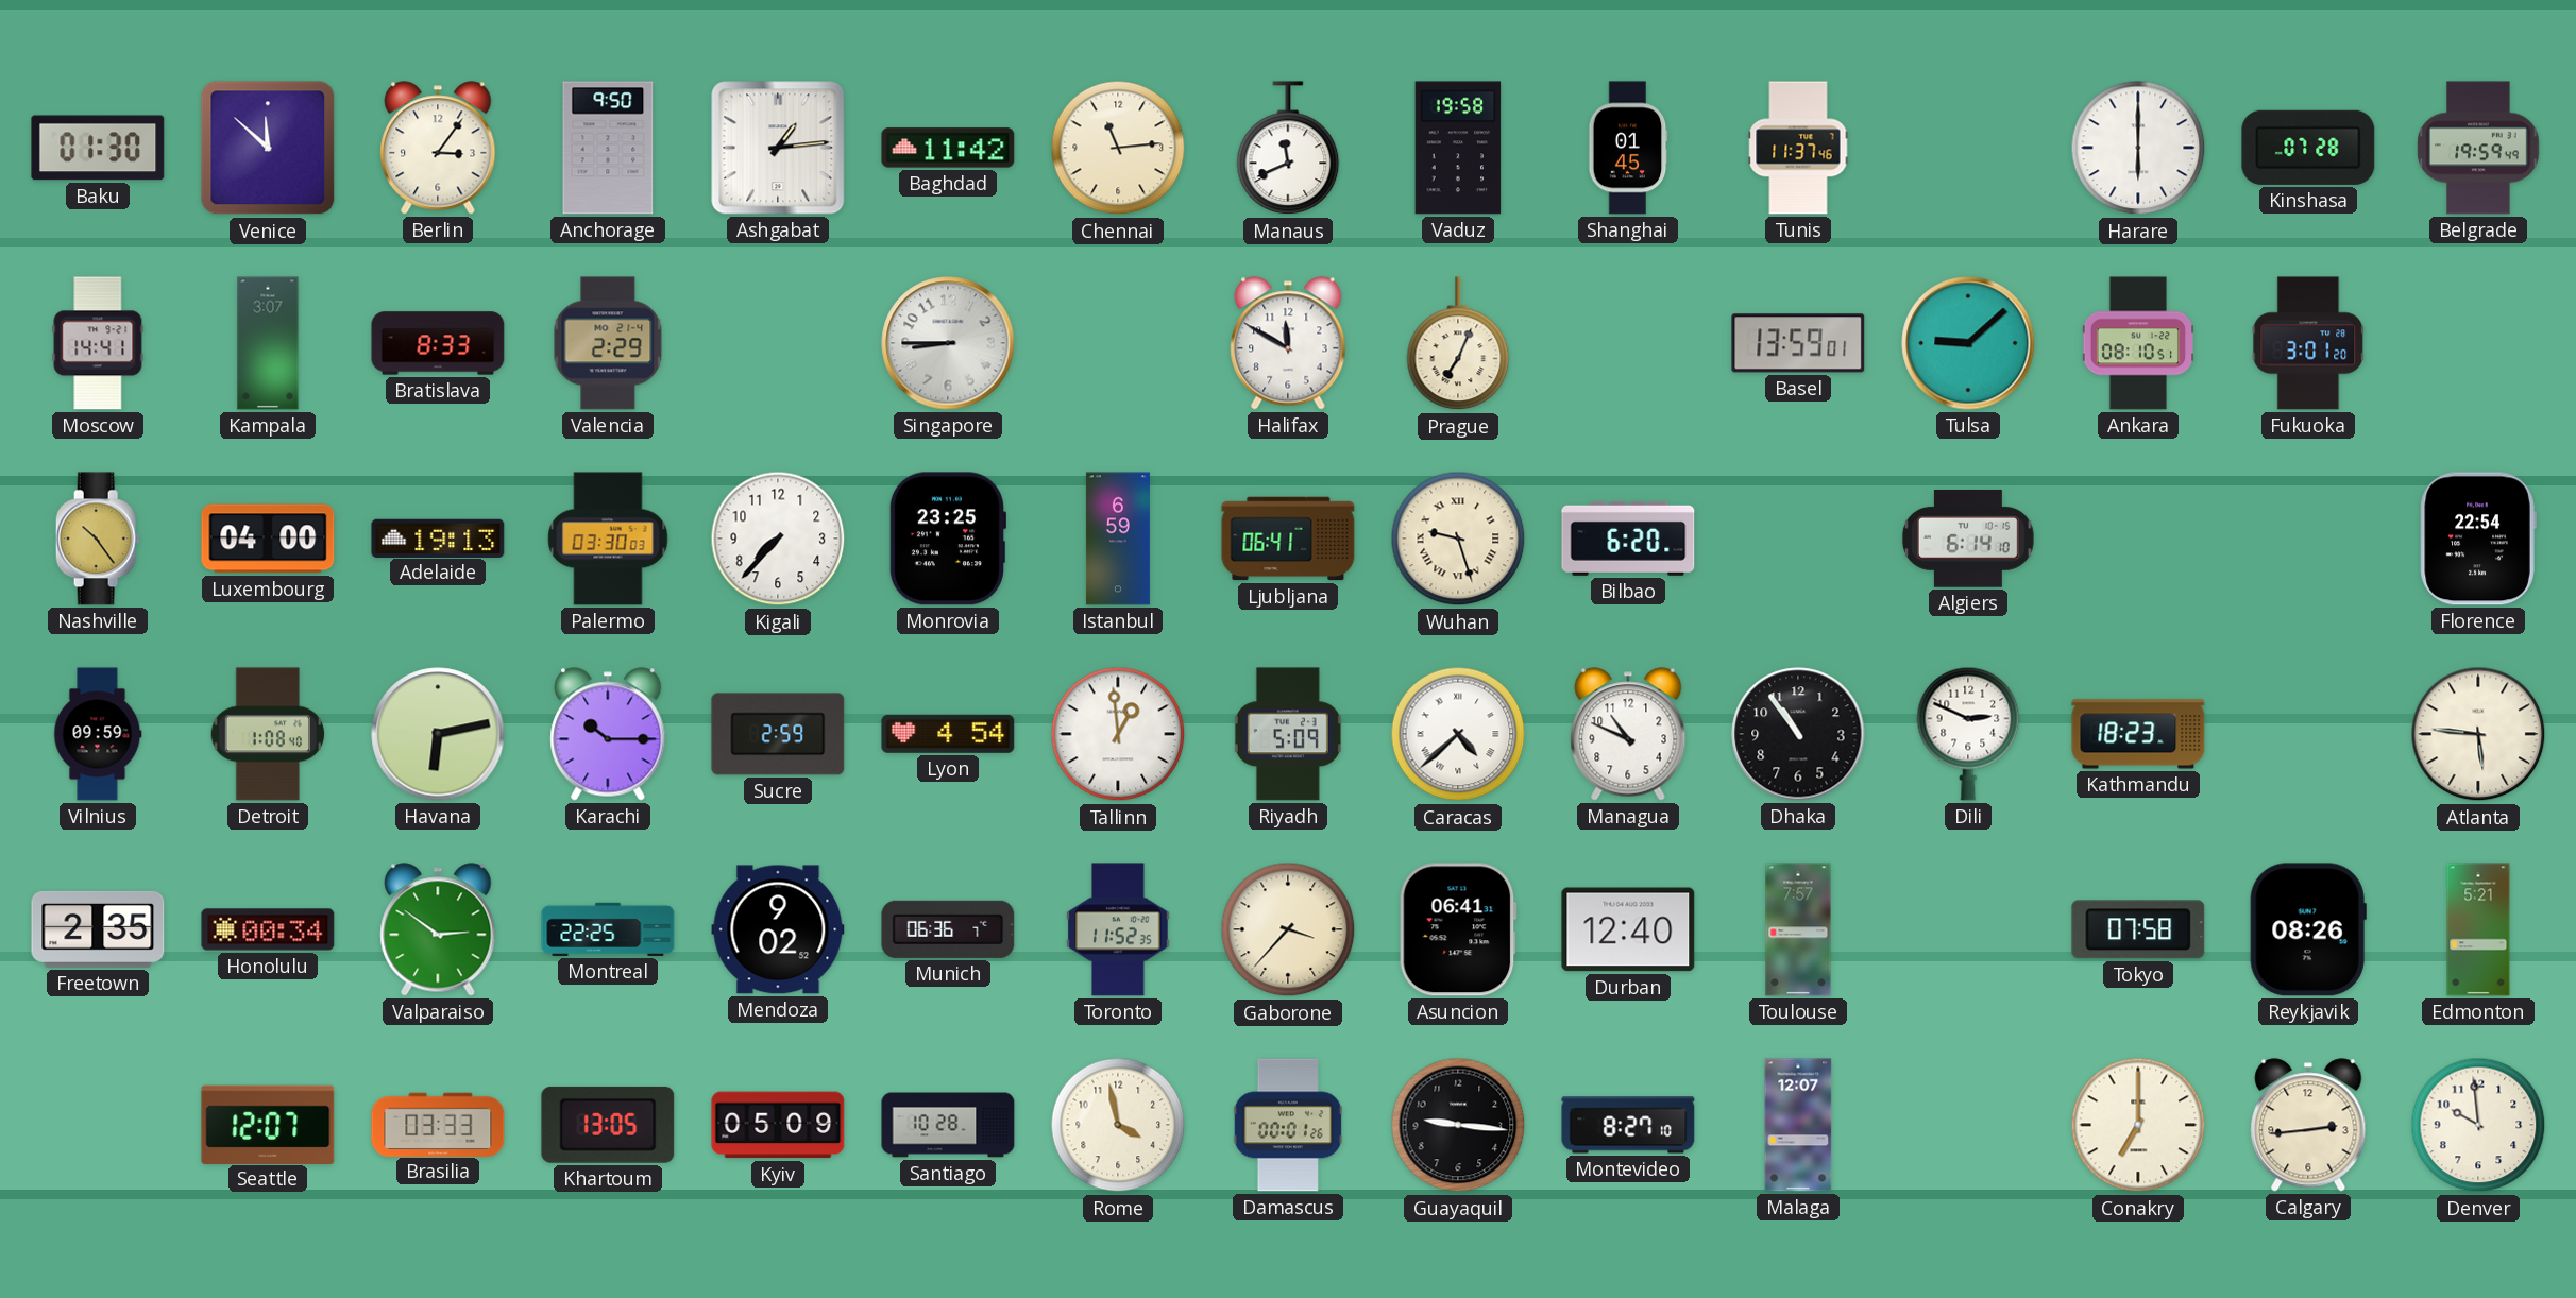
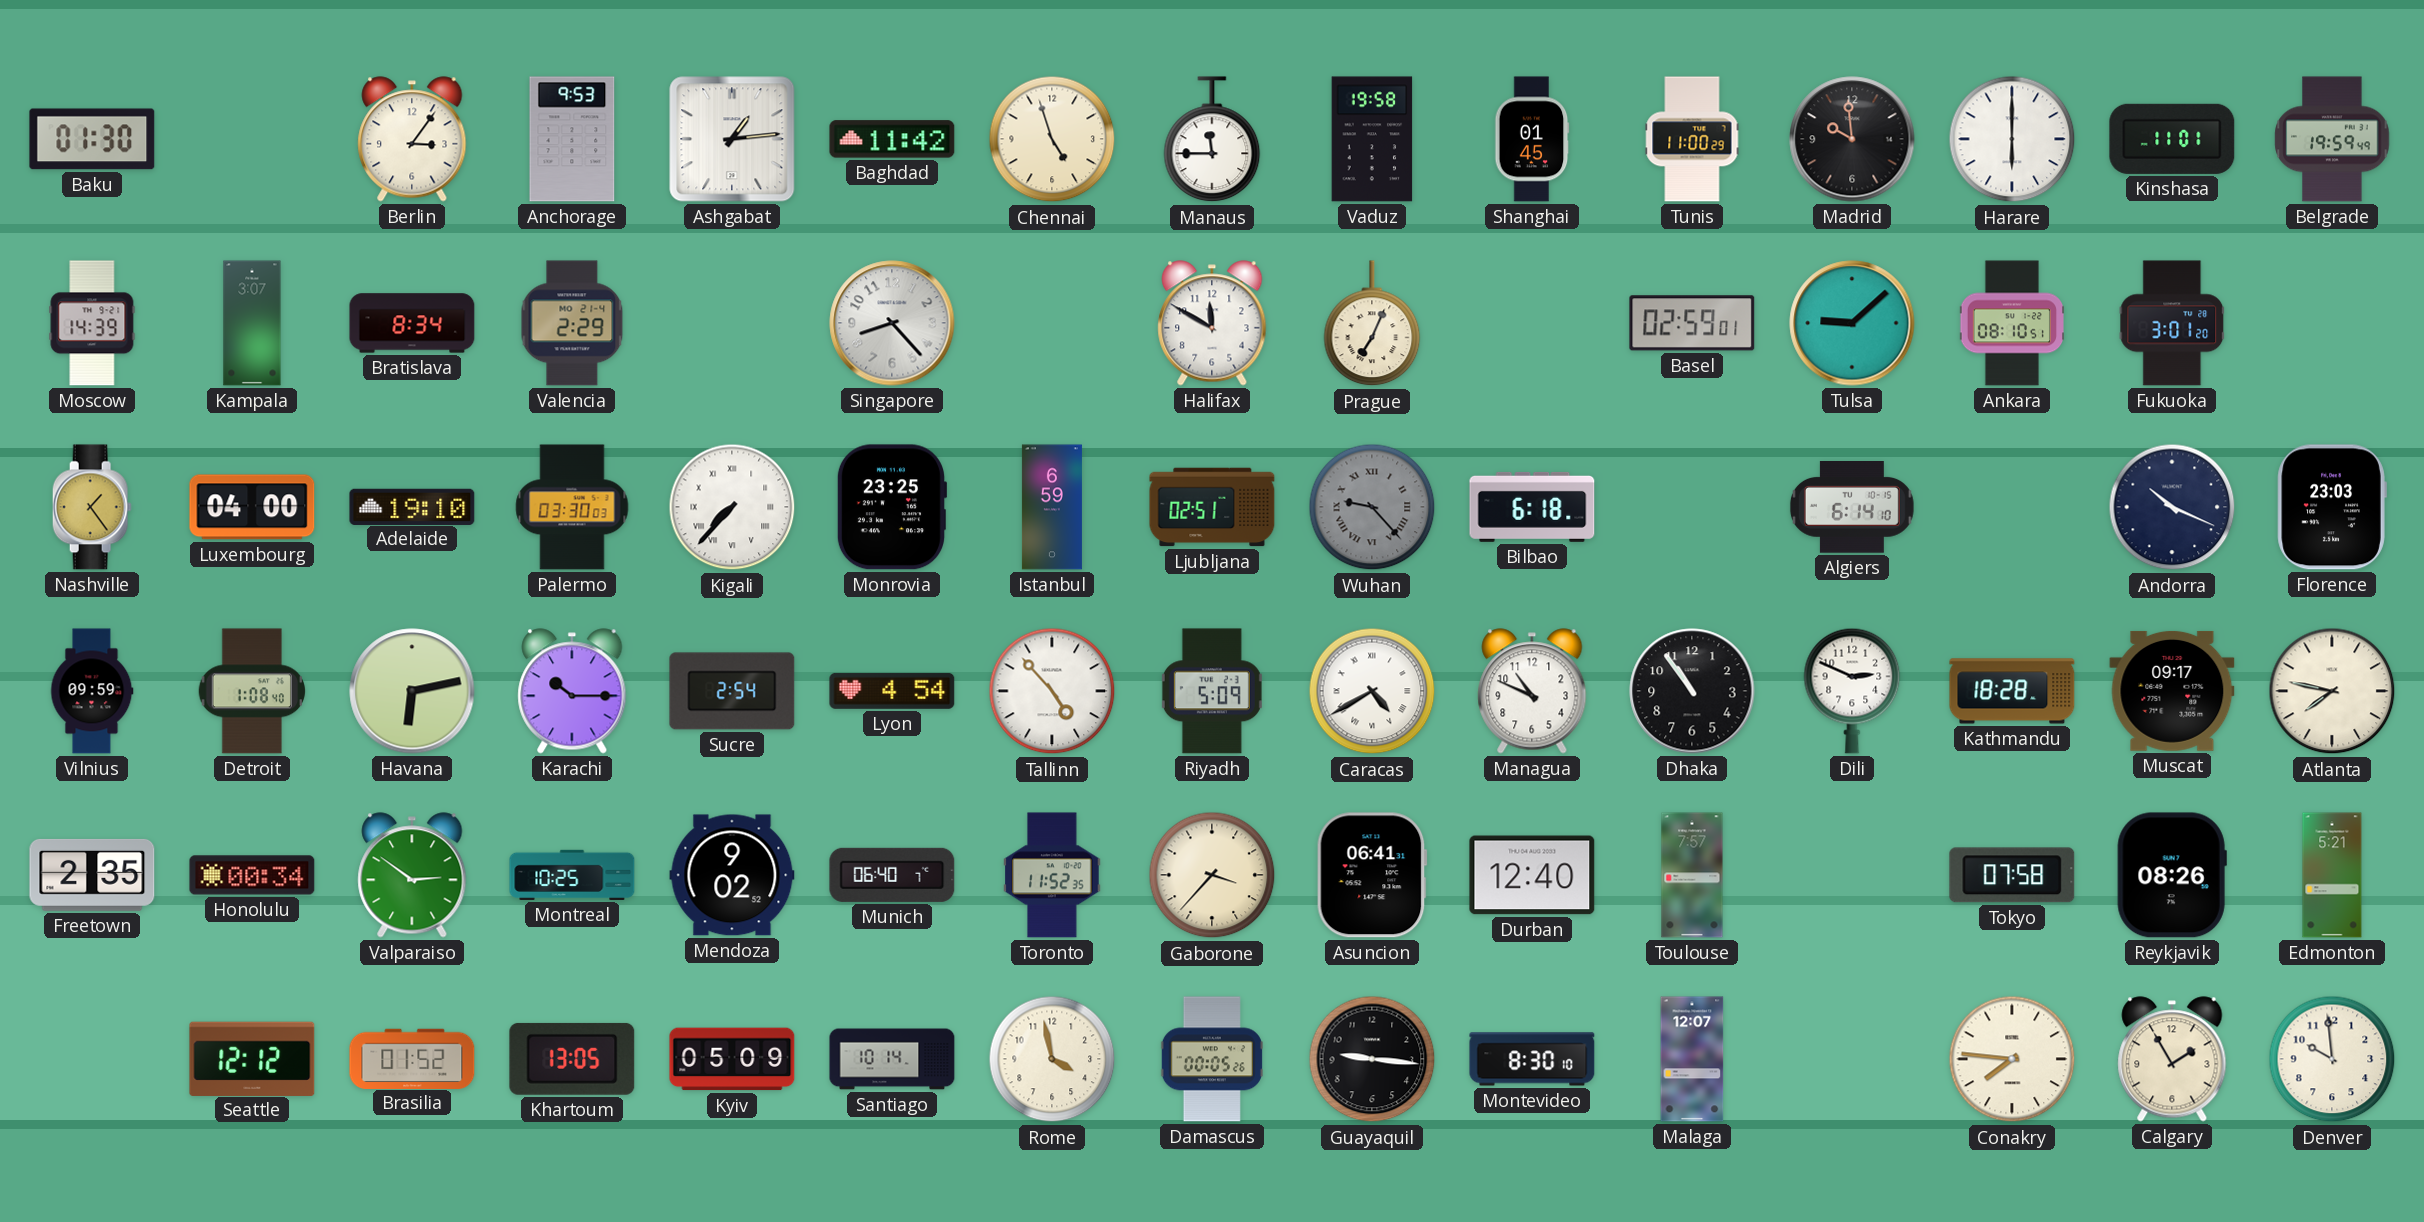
Venice: 11:52 -> none
Anchorage: 9:50 -> 9:53
Chennai: 11:14 -> 4:57
Manaus: 11:41 -> 11:45
Tunis: 11:37 -> 11:00
Madrid: none -> 9:59
Kinshasa: 07:28 -> 11:01
Moscow: 14:41 -> 14:39
Bratislava: 8:33 -> 8:34
Singapore: 8:45 -> 8:23
Basel: 13:59 -> 02:59
Nashville: 10:24 -> 1:24
Adelaide: 19:13 -> 19:10
Kigali numerals: Arabic -> Roman
Ljubljana: 06:41 -> 02:51
Wuhan: 9:27 -> 9:23
Wuhan dial: cream -> grey
Bilbao: 6:20 -> 6:18
Andorra: none -> 10:19
Florence: 22:54 -> 23:03
Sucre: 2:59 -> 2:54
Tallinn: 12:59 -> 4:53
Caracas: 4:38 -> 4:40
Kathmandu: 18:23 -> 18:28
Muscat: none -> 09:17
Atlanta: 5:46 -> 7:47
Montreal: 22:25 -> 10:25
Munich: 06:36 -> 06:40
Seattle: 12:07 -> 12:12
Brasilia: 03:33 -> 01:52
Santiago: 10:28 -> 10:14
Damascus: 00:01 -> 00:05
Montevideo: 8:27 -> 8:30
Conakry: 7:00 -> 7:46
Calgary: 2:44 -> 1:55
